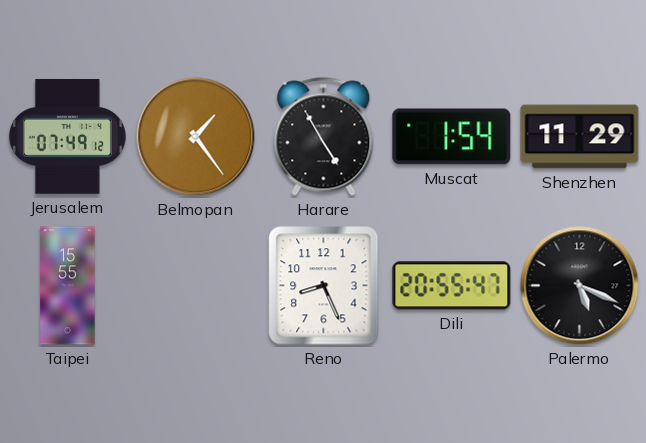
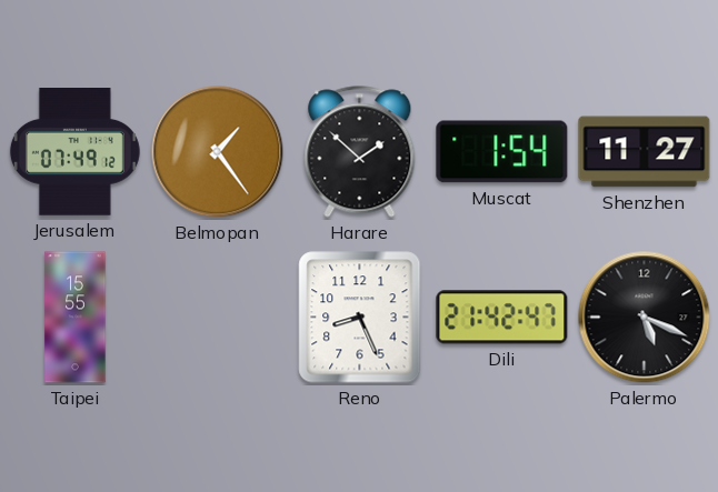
Harare: 4:55 -> 1:52
Shenzhen: 11:29 -> 11:27
Dili: 20:55 -> 21:42
